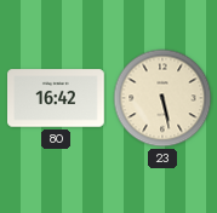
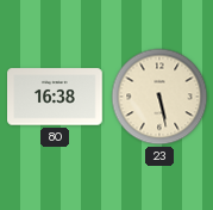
80: 16:42 -> 16:38
